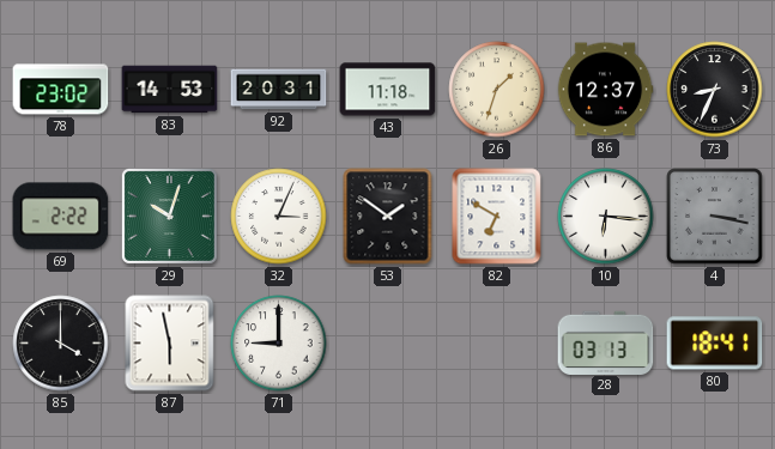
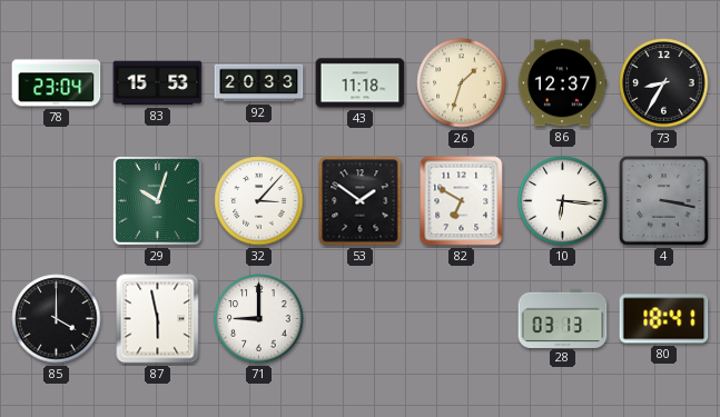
78: 23:02 -> 23:04
83: 14:53 -> 15:53
92: 20:31 -> 20:33
73: 8:34 -> 8:35
69: 2:22 -> none
32: 3:04 -> 3:07
